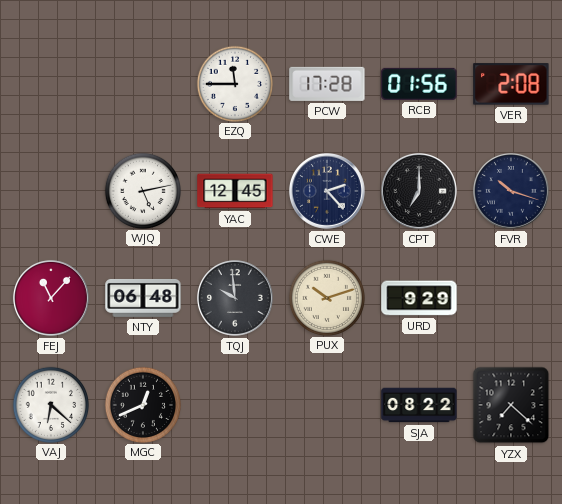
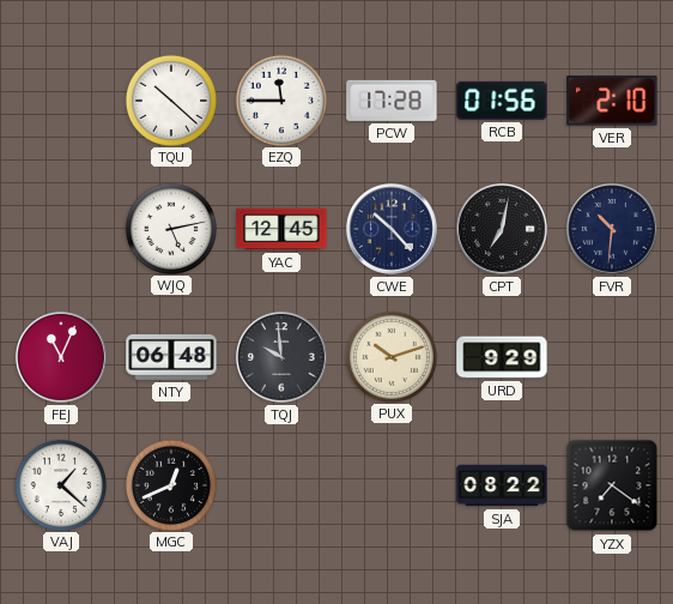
TQU: none -> 10:22
VER: 2:08 -> 2:10
CWE: 2:23 -> 10:23
CPT: 7:00 -> 7:02
FVR: 10:18 -> 10:31
FEJ: 11:07 -> 11:04
VAJ: 6:22 -> 1:22
YZX: 7:22 -> 7:21
